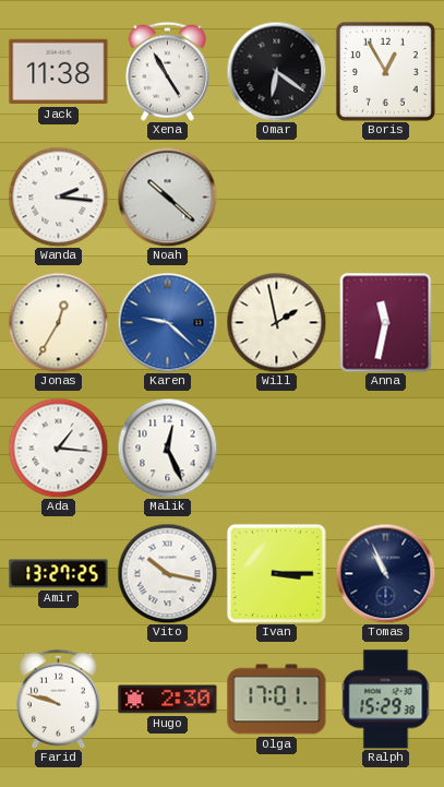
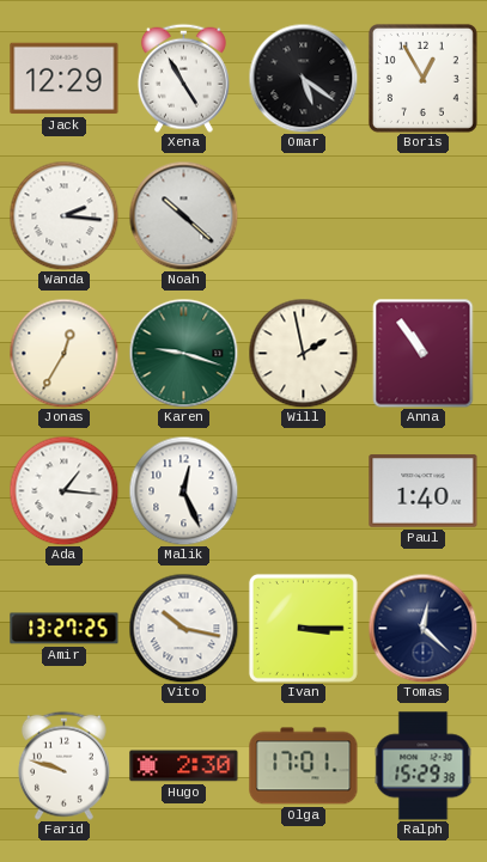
Jack: 11:38 -> 12:29
Omar: 6:21 -> 5:21
Karen: 9:22 -> 9:18
Karen dial: blue -> green
Anna: 11:32 -> 10:54
Paul: none -> 1:40
Tomas: 10:56 -> 12:22
